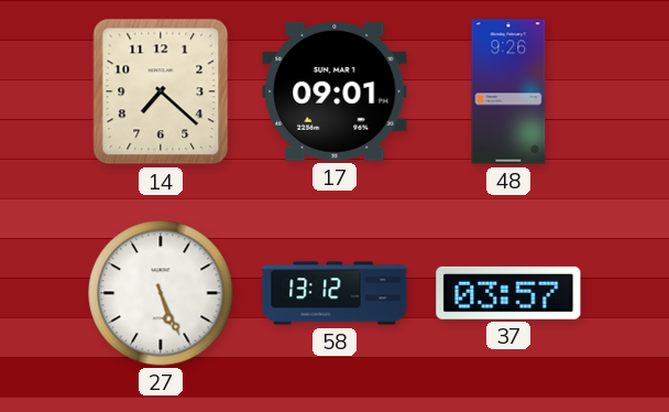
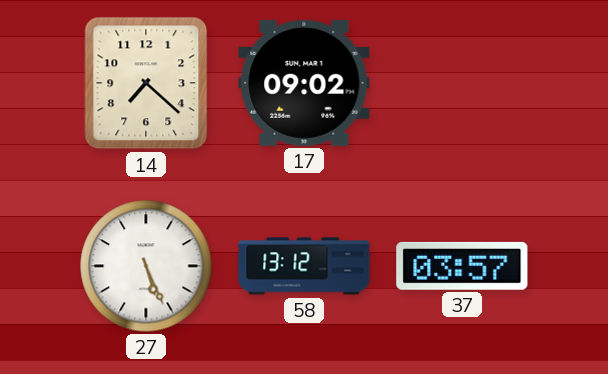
17: 09:01 -> 09:02
48: 9:26 -> none
